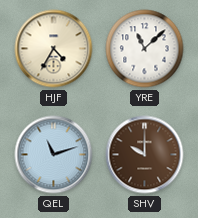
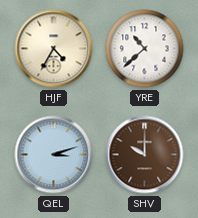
YRE: 11:08 -> 10:38
QEL: 11:12 -> 3:12
